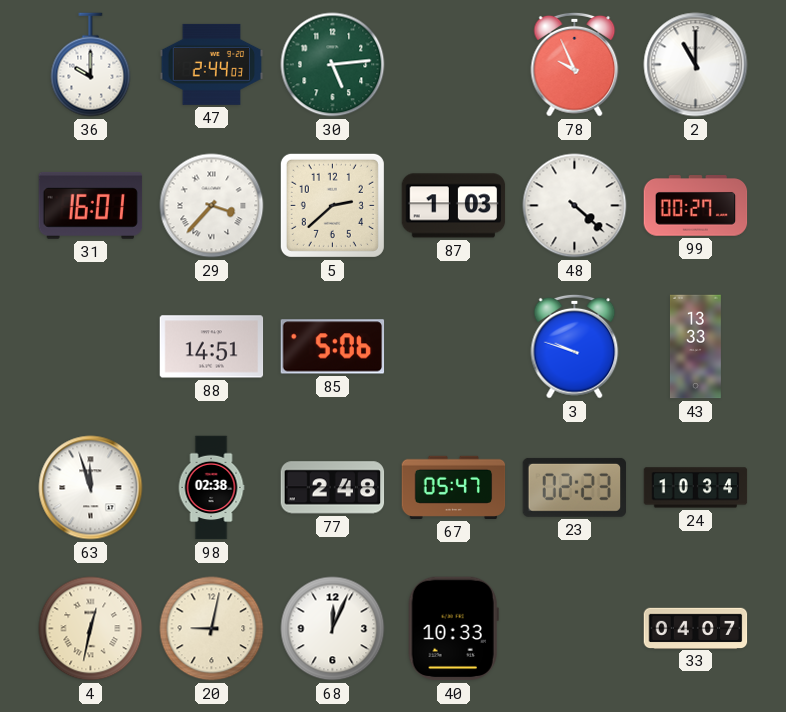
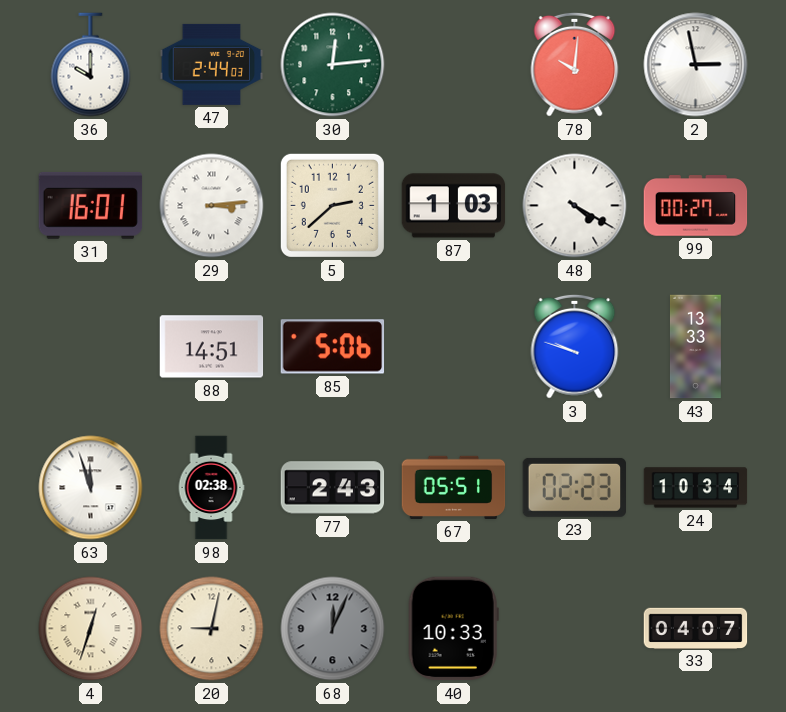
30: 5:14 -> 12:14
78: 9:56 -> 10:01
2: 11:00 -> 2:58
29: 3:37 -> 3:14
48: 4:22 -> 4:20
77: 2:48 -> 2:43
67: 05:47 -> 05:51
4: 12:32 -> 12:33
68 dial: white -> grey
